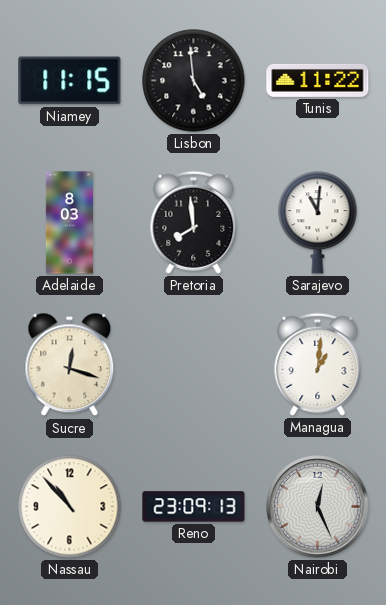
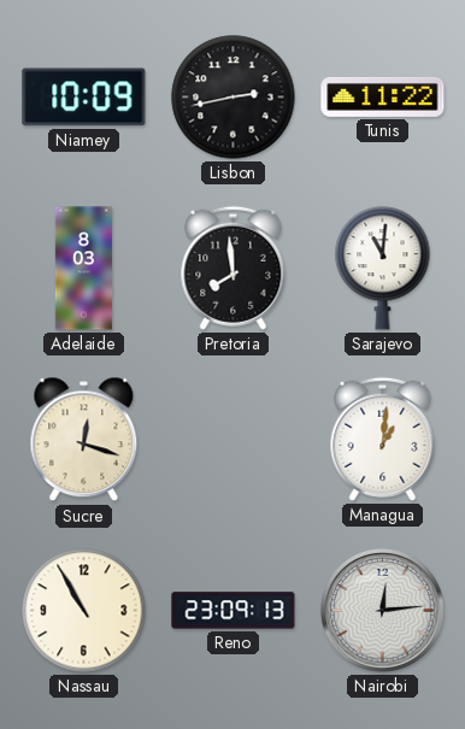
Niamey: 11:15 -> 10:09
Lisbon: 4:59 -> 2:43
Nassau: 10:53 -> 10:55
Nairobi: 12:26 -> 12:14
